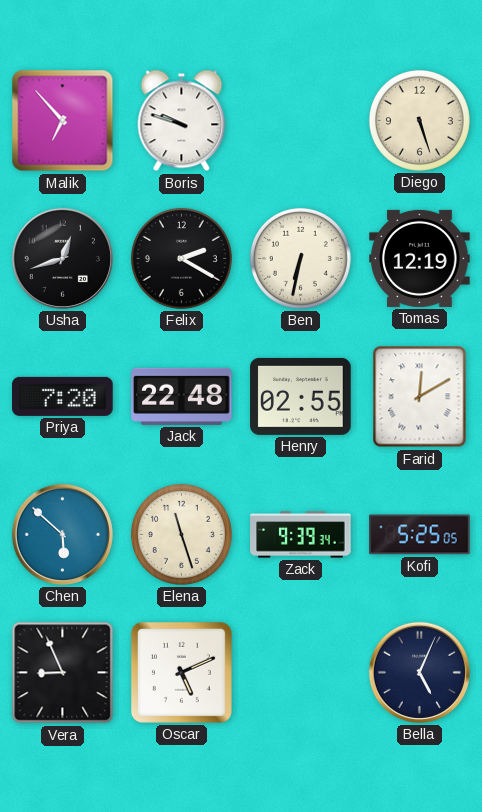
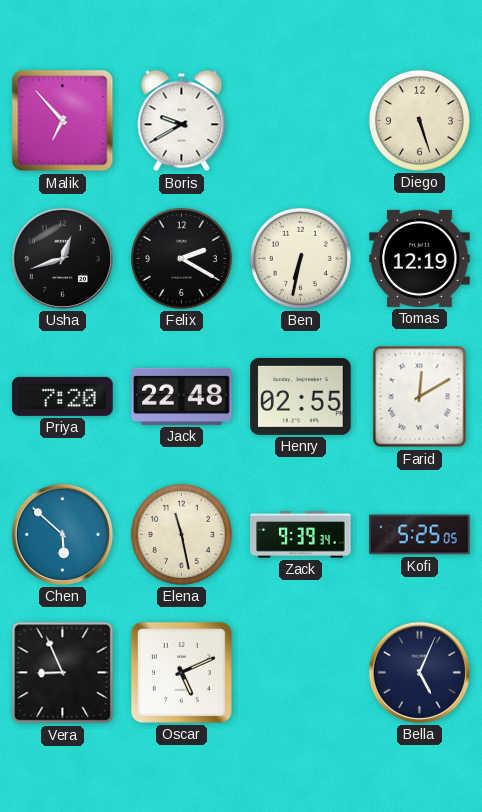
Boris: 9:48 -> 9:40
Elena: 11:27 -> 11:28
